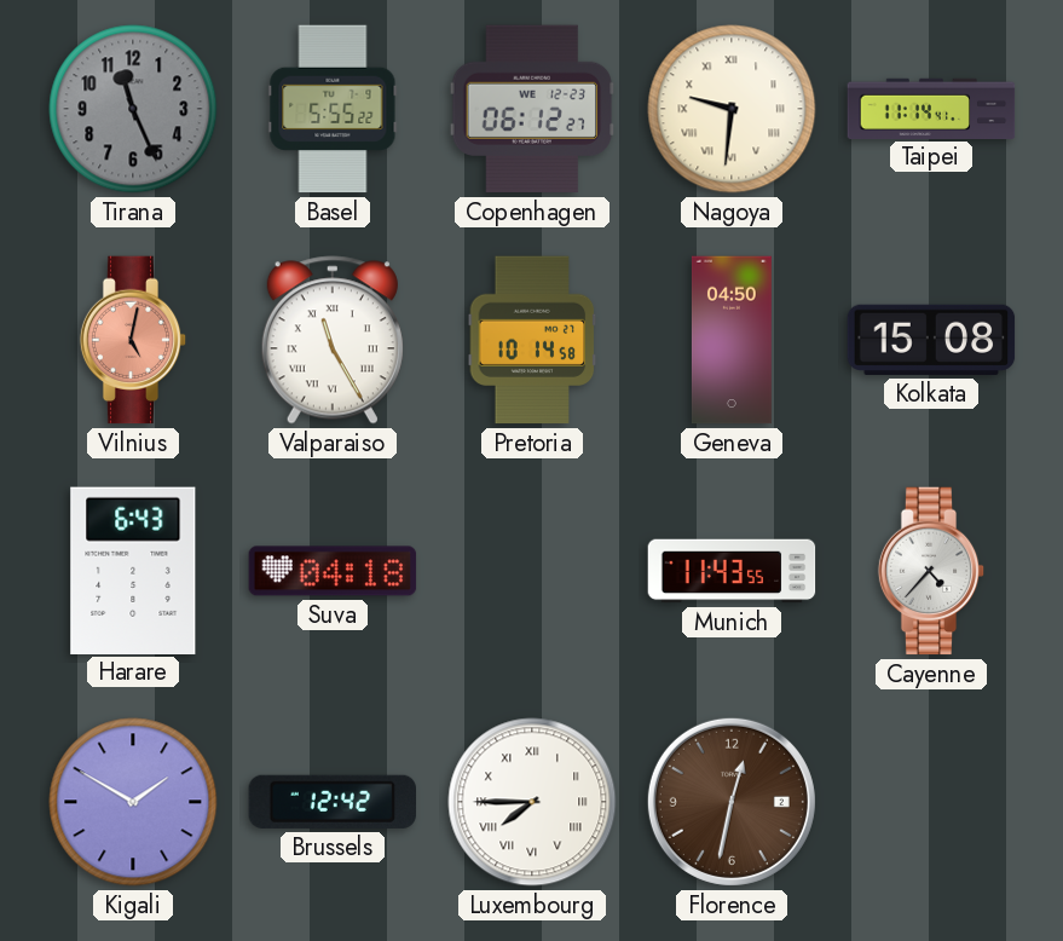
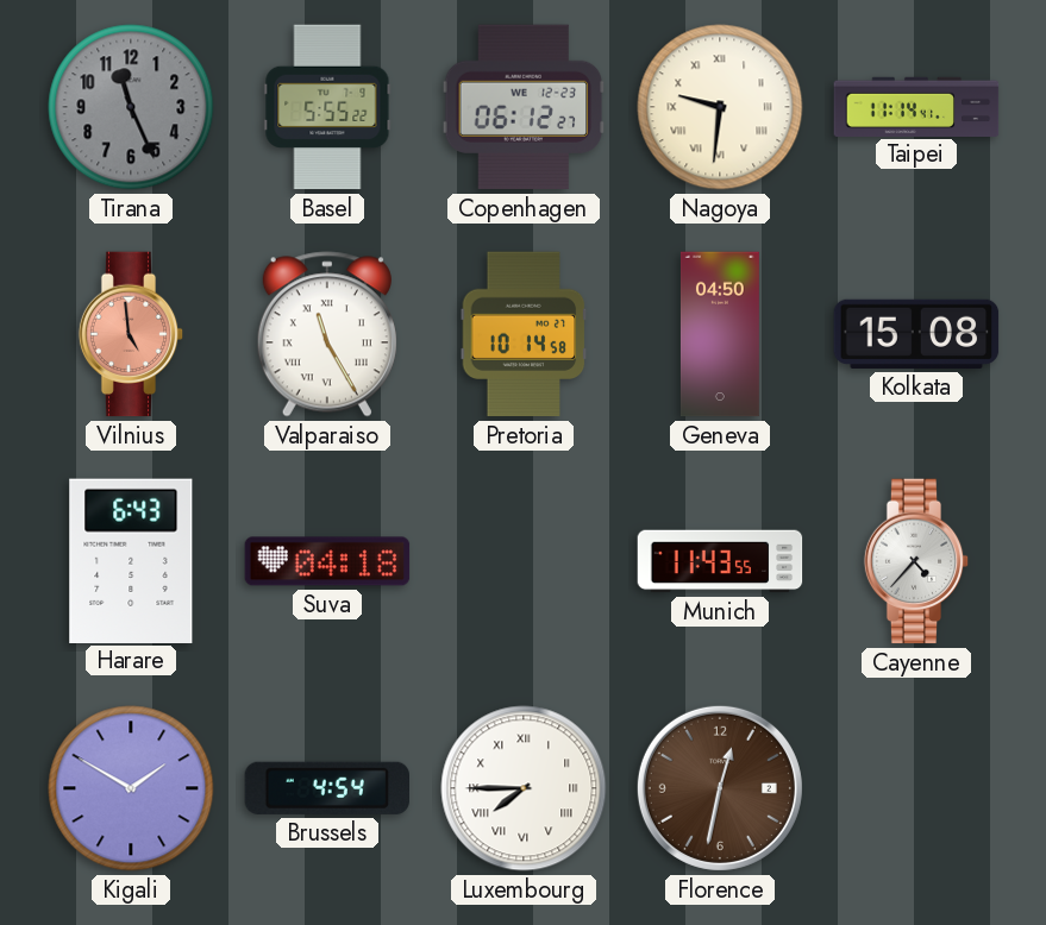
Vilnius: 5:02 -> 4:59
Brussels: 12:42 -> 4:54
